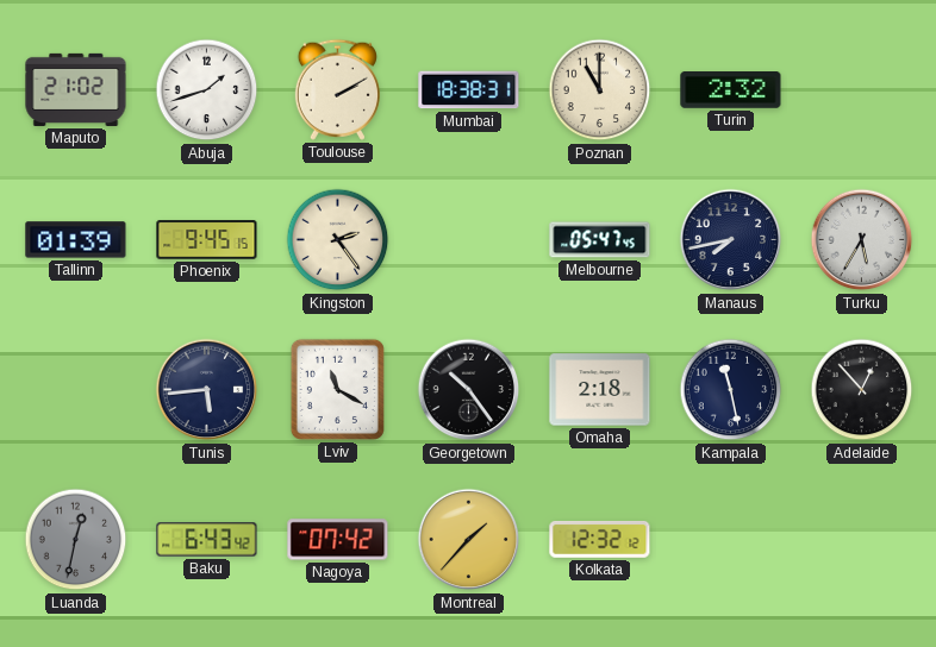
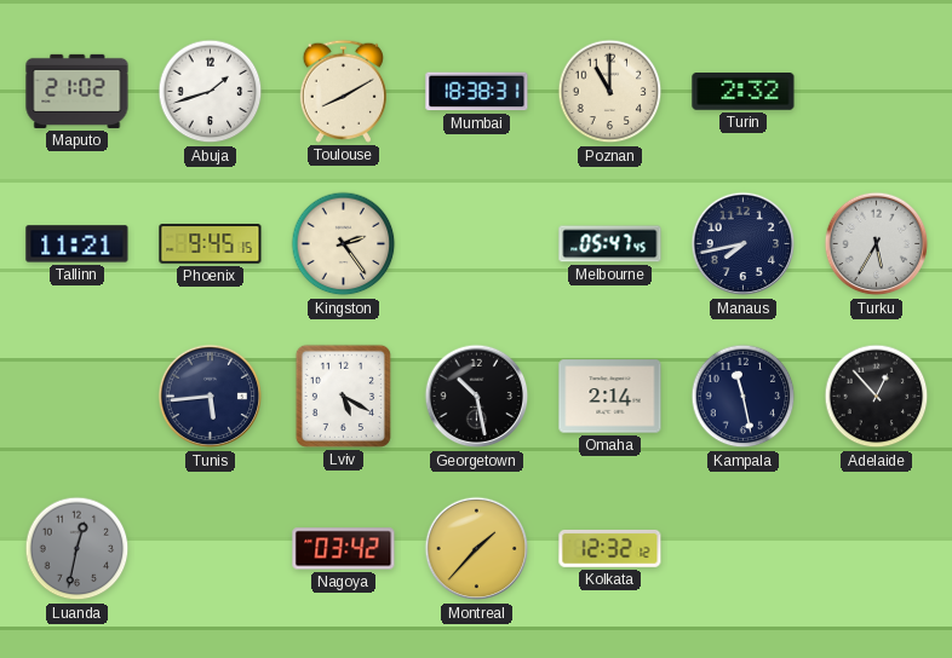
Toulouse: 2:10 -> 8:10
Tallinn: 01:39 -> 11:21
Lviv: 11:20 -> 5:20
Georgetown: 10:24 -> 10:28
Omaha: 2:18 -> 2:14
Baku: 6:43 -> none
Nagoya: 07:42 -> 03:42
